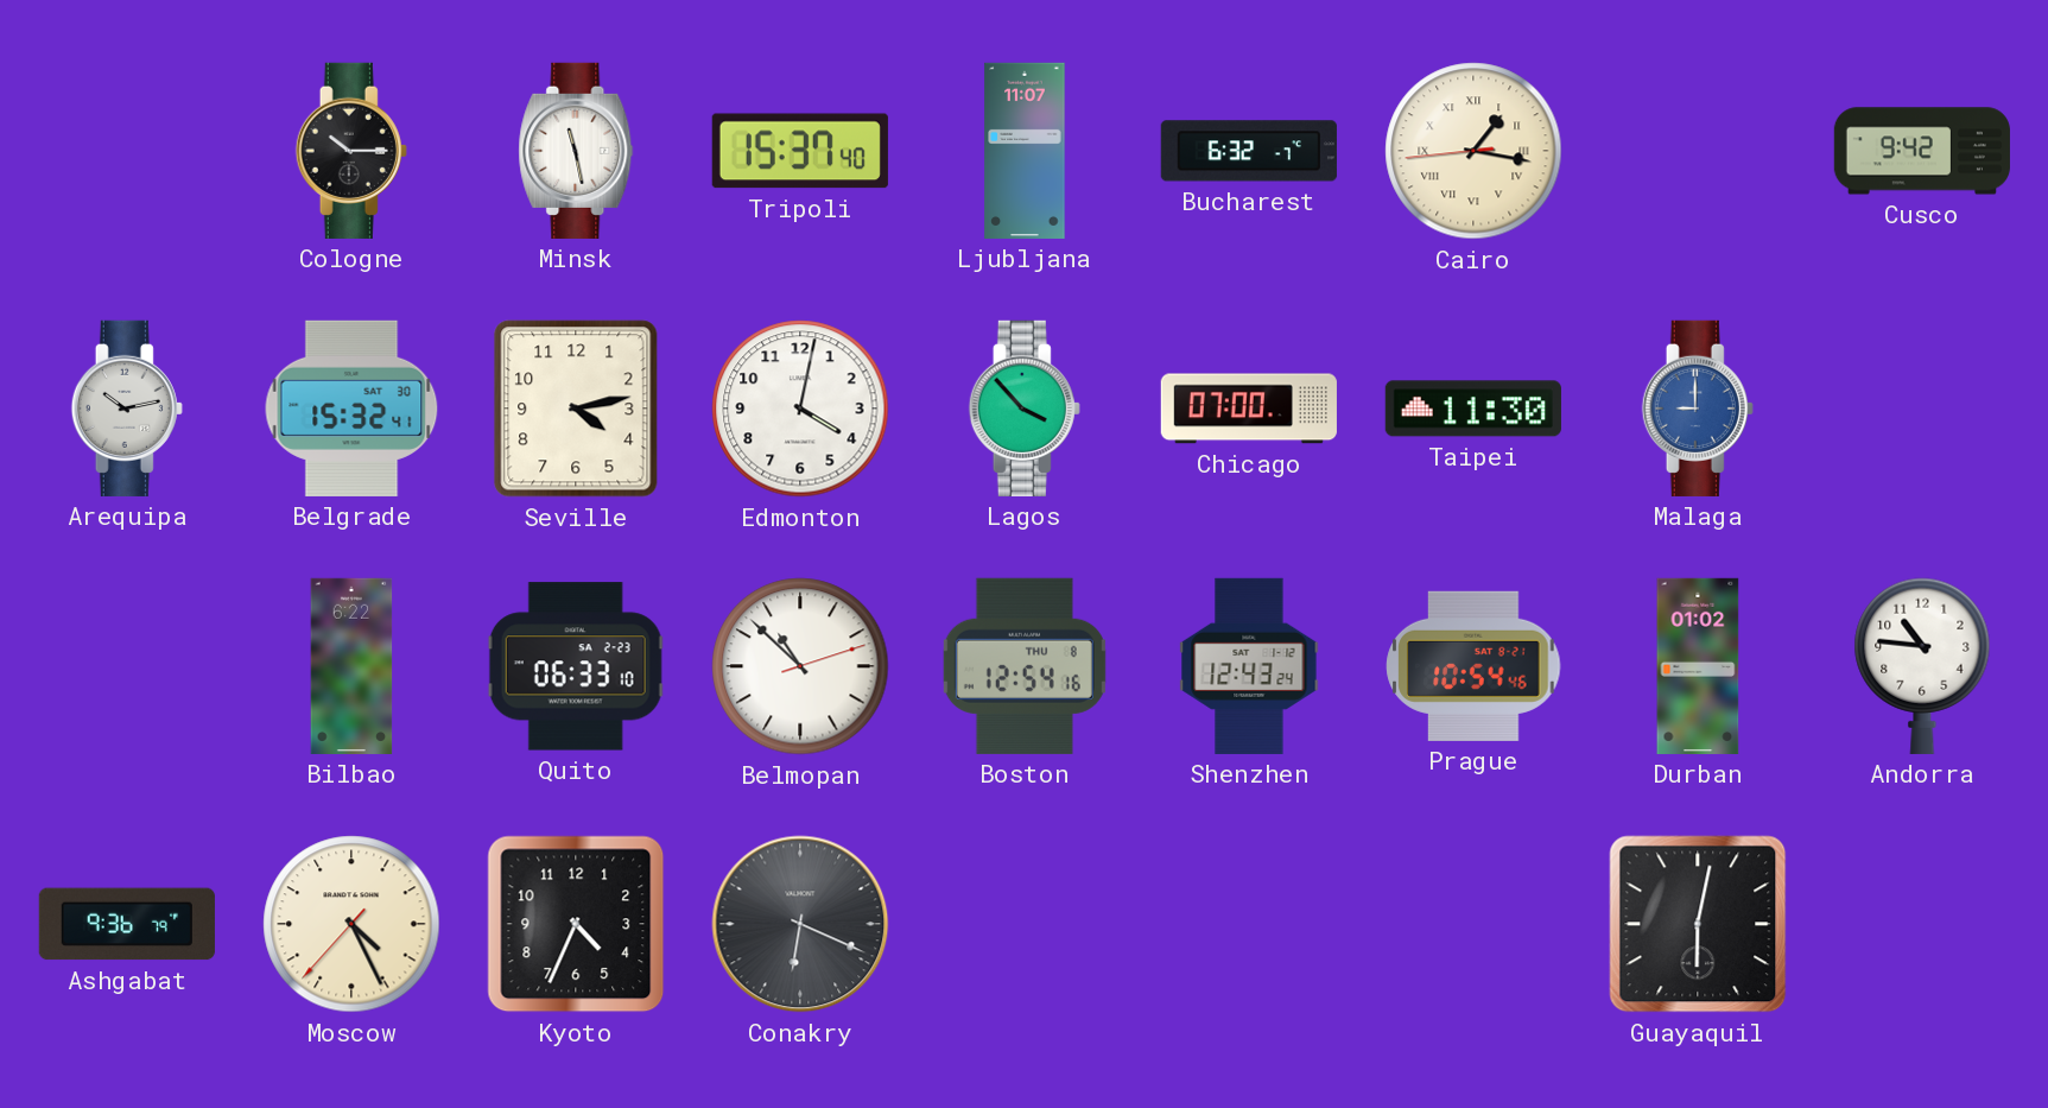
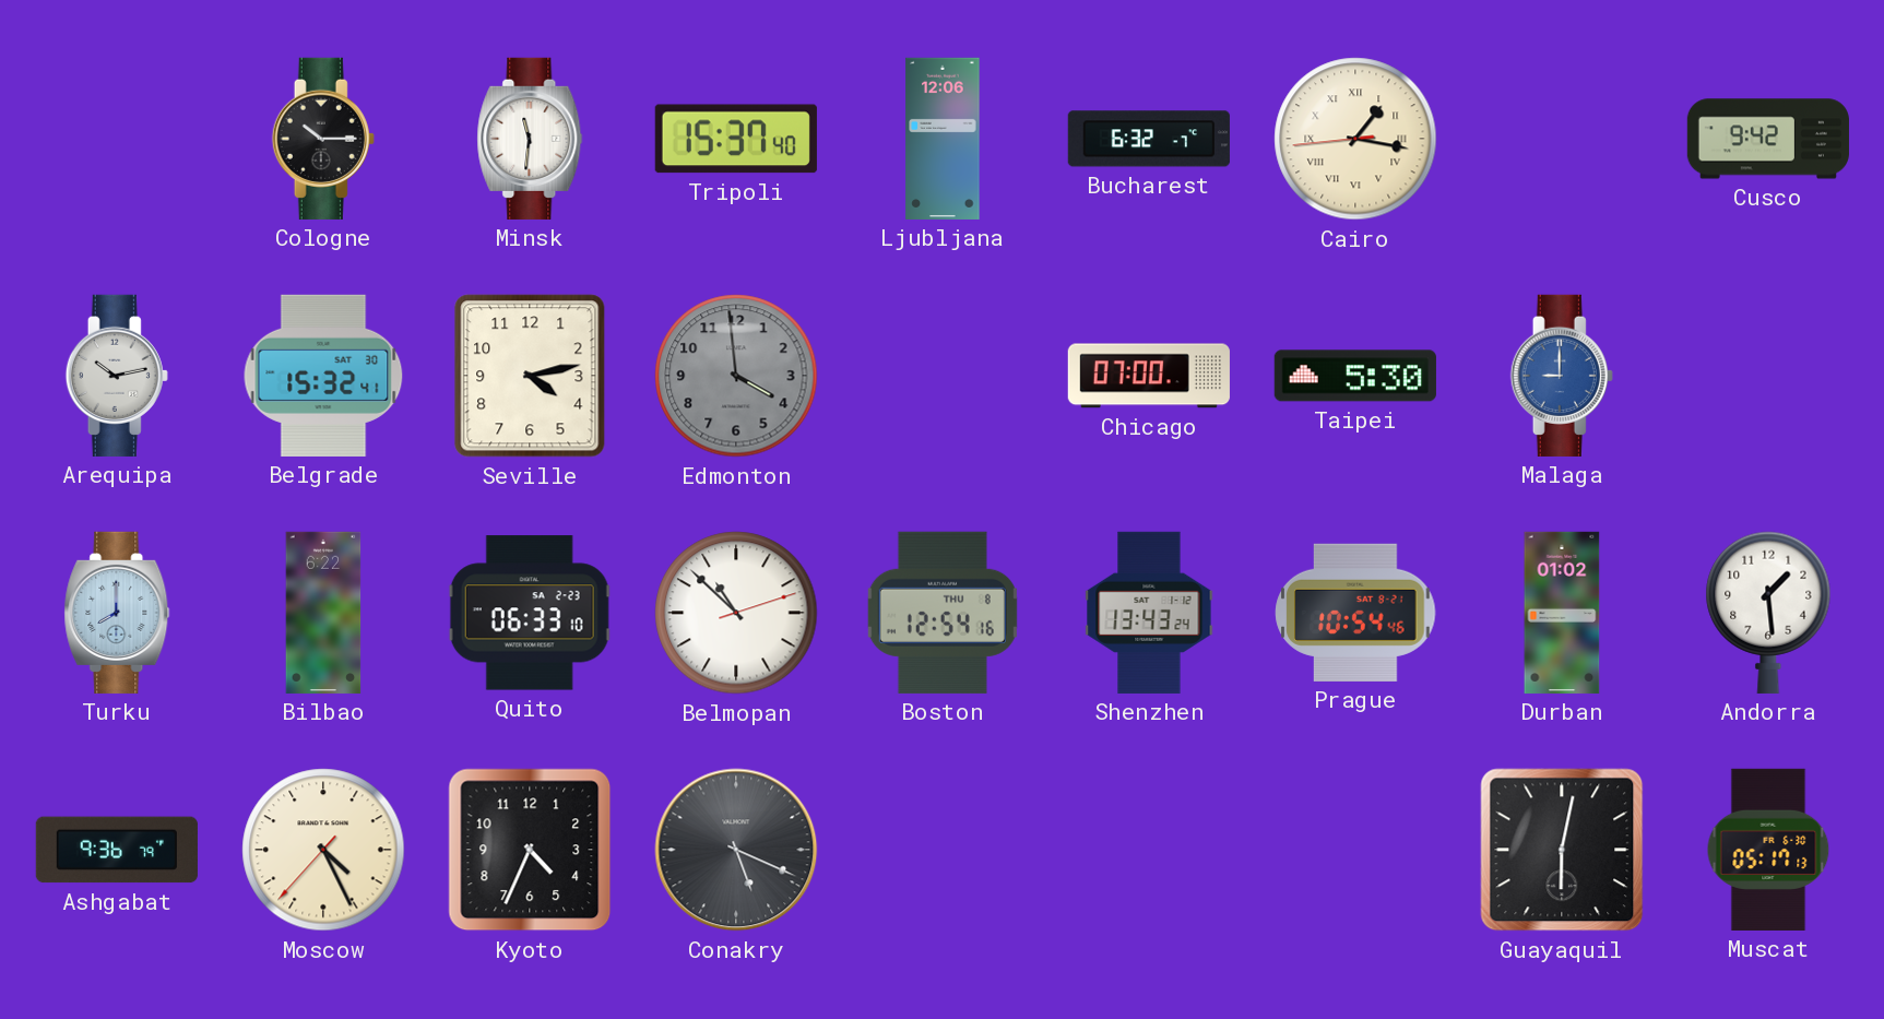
Minsk: 11:28 -> 11:31
Ljubljana: 11:07 -> 12:06
Edmonton: 4:02 -> 3:59
Edmonton dial: white -> grey
Lagos: 3:53 -> none
Taipei: 11:30 -> 5:30
Turku: none -> 8:00
Shenzhen: 12:43 -> 13:43
Andorra: 10:46 -> 1:29
Conakry: 6:19 -> 5:19
Muscat: none -> 05:17
